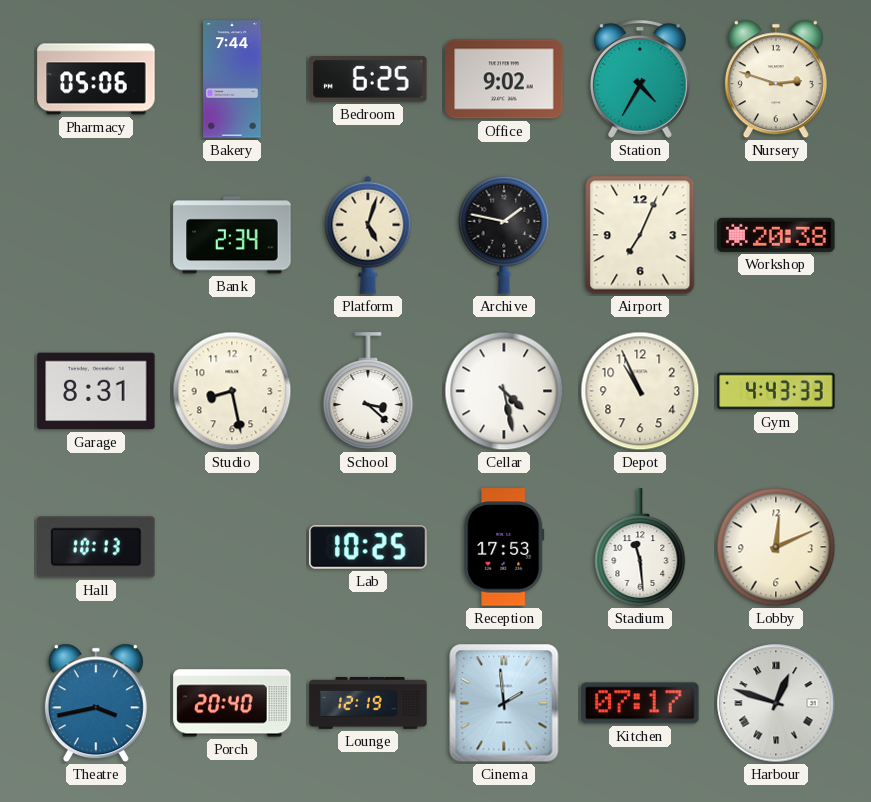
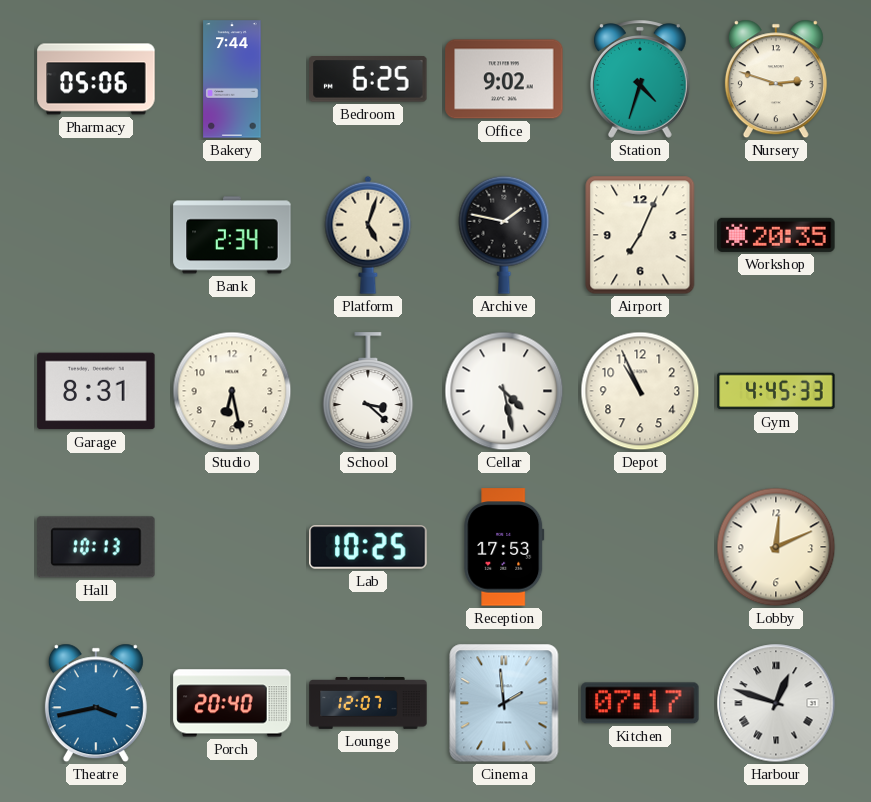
Station: 4:35 -> 4:33
Workshop: 20:38 -> 20:35
Studio: 8:28 -> 6:28
Gym: 4:43 -> 4:45
Stadium: 11:29 -> none
Lounge: 12:19 -> 12:07
